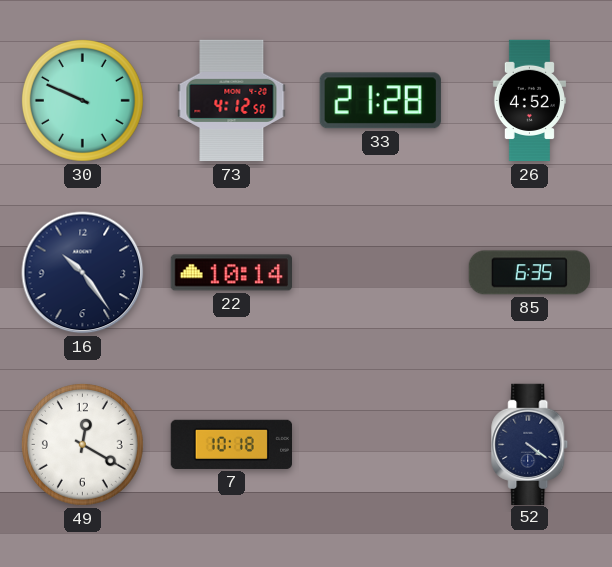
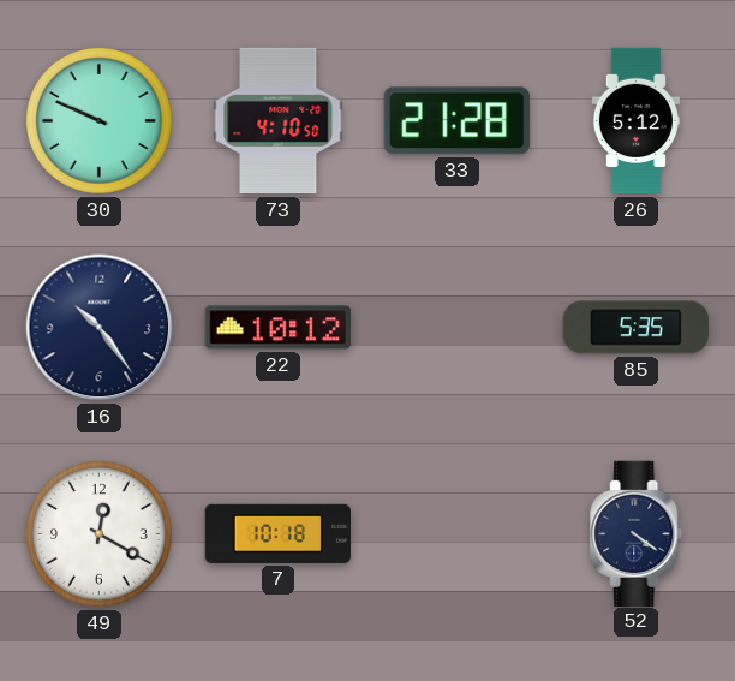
73: 4:12 -> 4:10
26: 4:52 -> 5:12
22: 10:14 -> 10:12
85: 6:35 -> 5:35
